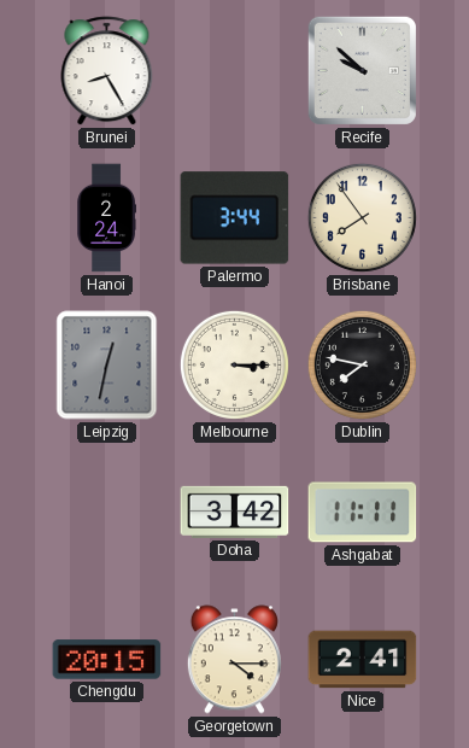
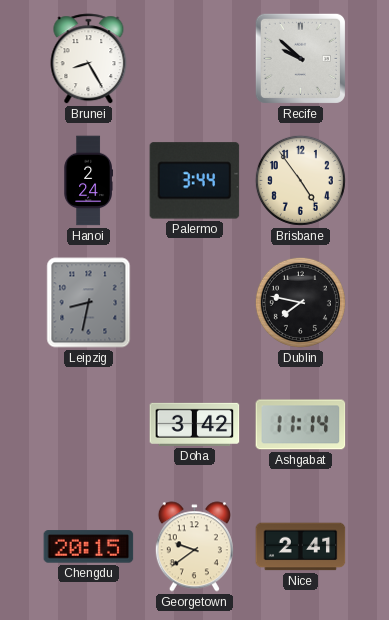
Brisbane: 7:54 -> 4:54
Leipzig: 12:32 -> 8:32
Melbourne: 3:15 -> none
Ashgabat: 11:11 -> 11:14
Georgetown: 4:15 -> 9:39
